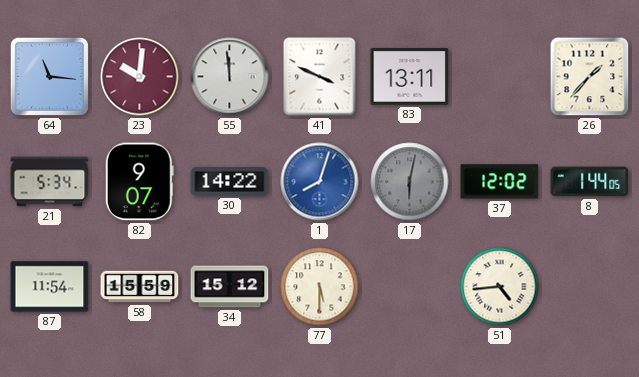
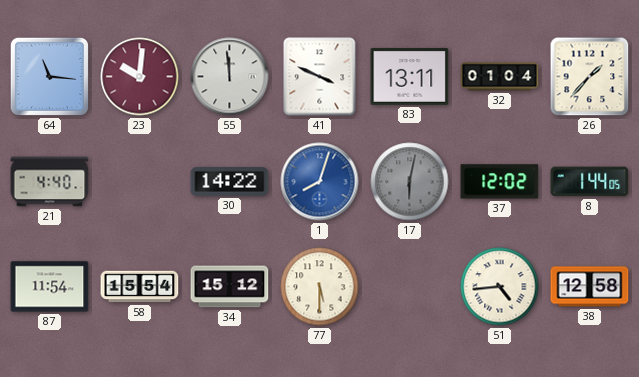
32: none -> 01:04
21: 5:34 -> 4:40
82: 9:07 -> none
58: 15:59 -> 15:54
38: none -> 12:58
